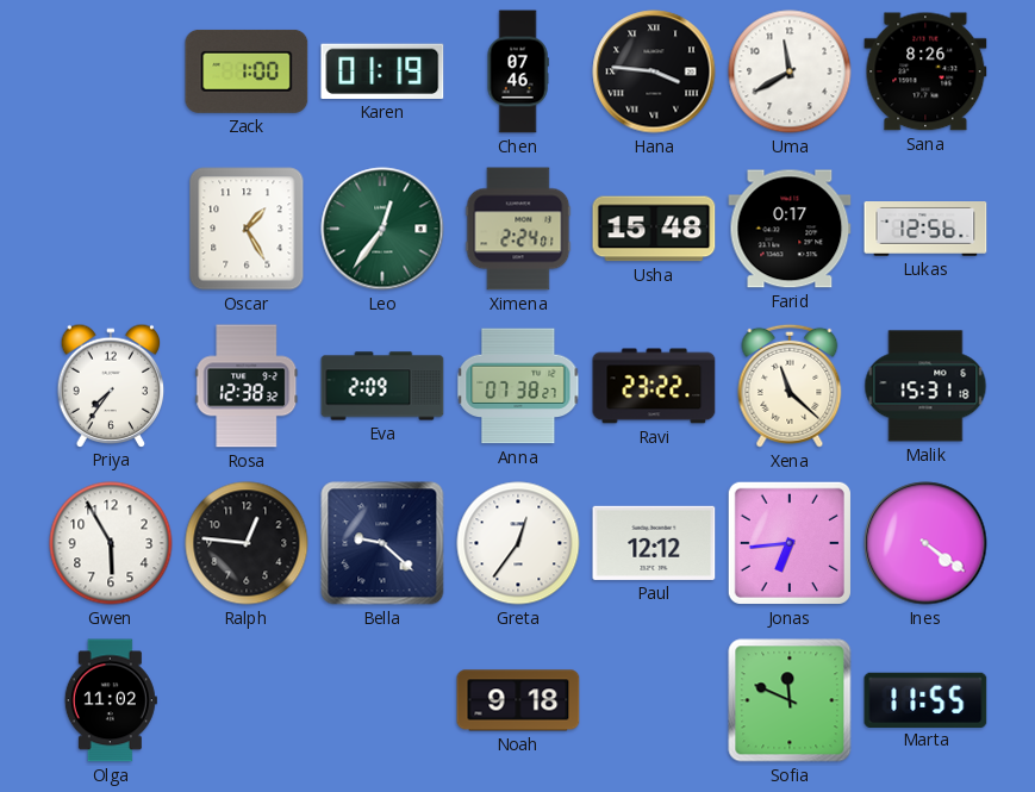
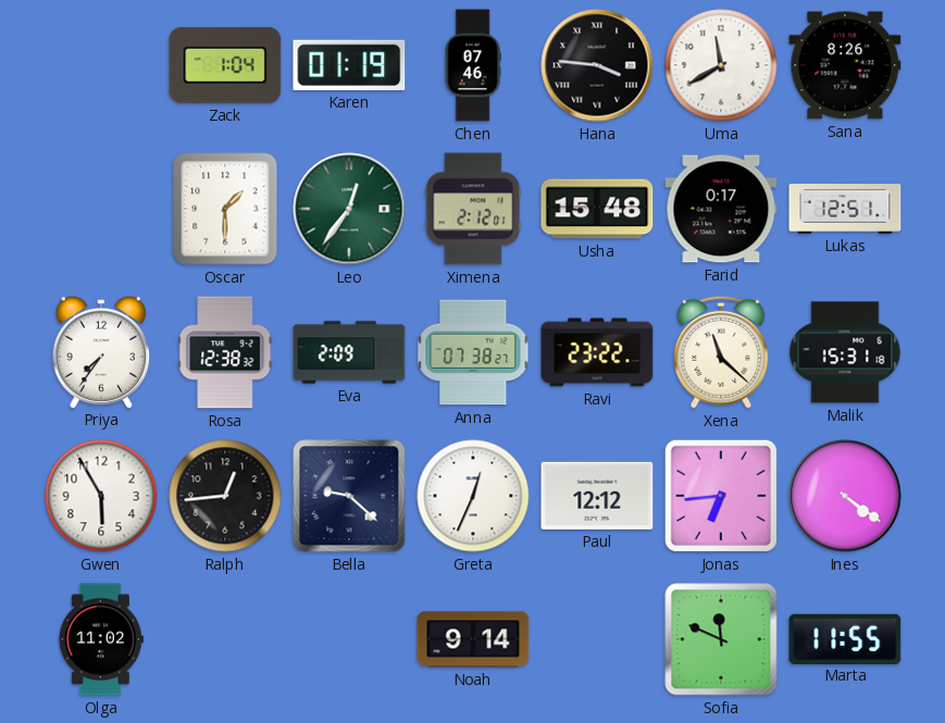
Zack: 1:00 -> 1:04
Oscar: 1:25 -> 1:30
Ximena: 2:24 -> 2:12
Lukas: 12:56 -> 12:51
Ralph: 12:46 -> 12:44
Greta: 12:36 -> 12:34
Noah: 9:18 -> 9:14
